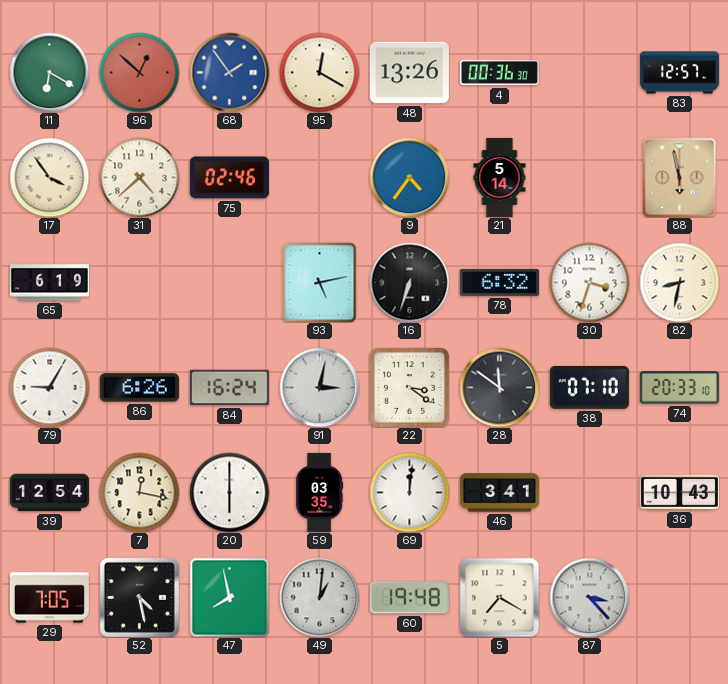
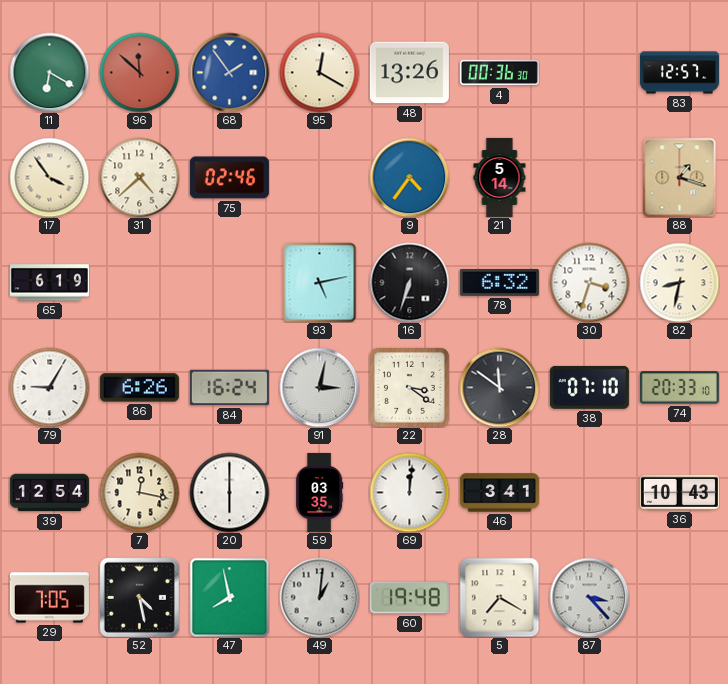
96: 12:52 -> 11:52
88: 5:58 -> 1:18
